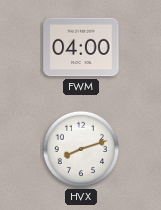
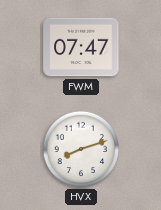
FWM: 04:00 -> 07:47
